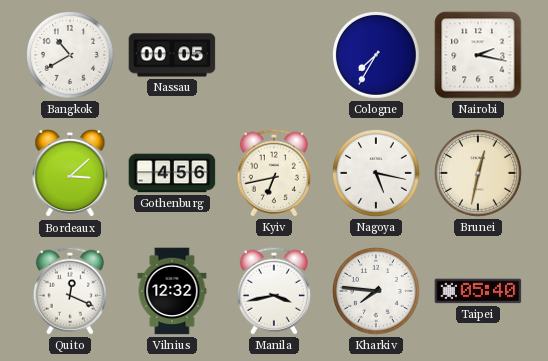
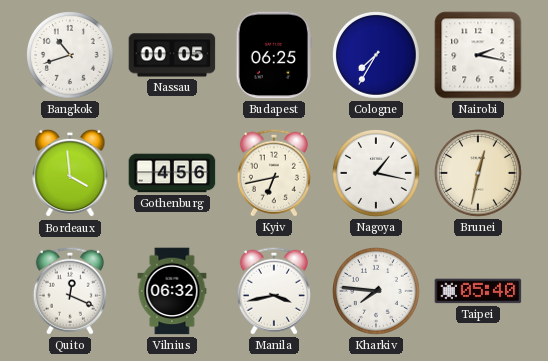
Bangkok: 10:40 -> 10:42
Budapest: none -> 06:25
Bordeaux: 3:08 -> 3:59
Nagoya: 5:17 -> 1:17
Vilnius: 12:32 -> 06:32
